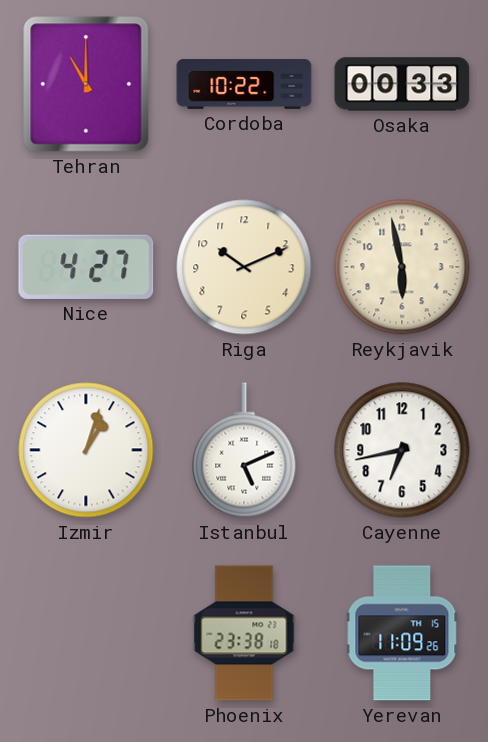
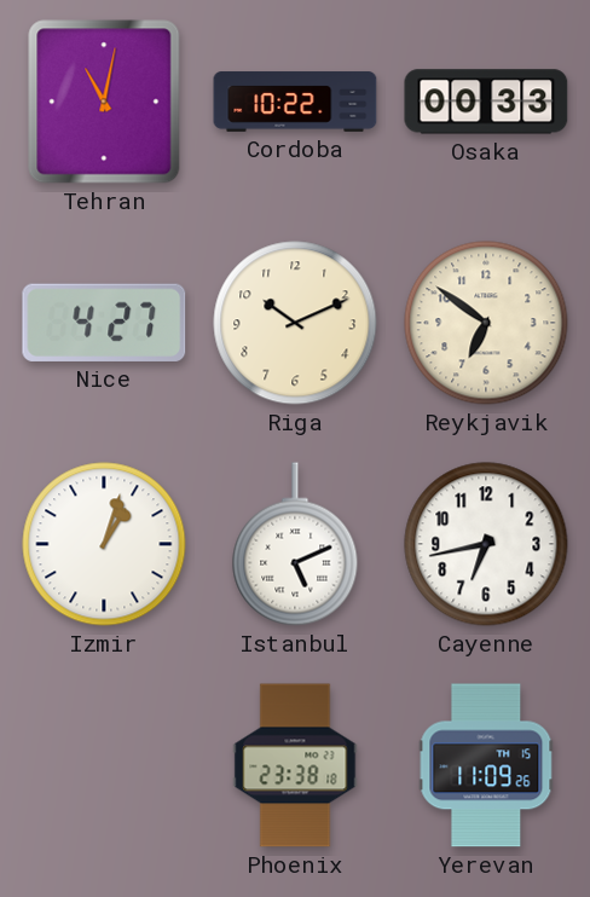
Tehran: 11:00 -> 11:02
Reykjavik: 5:58 -> 6:51
